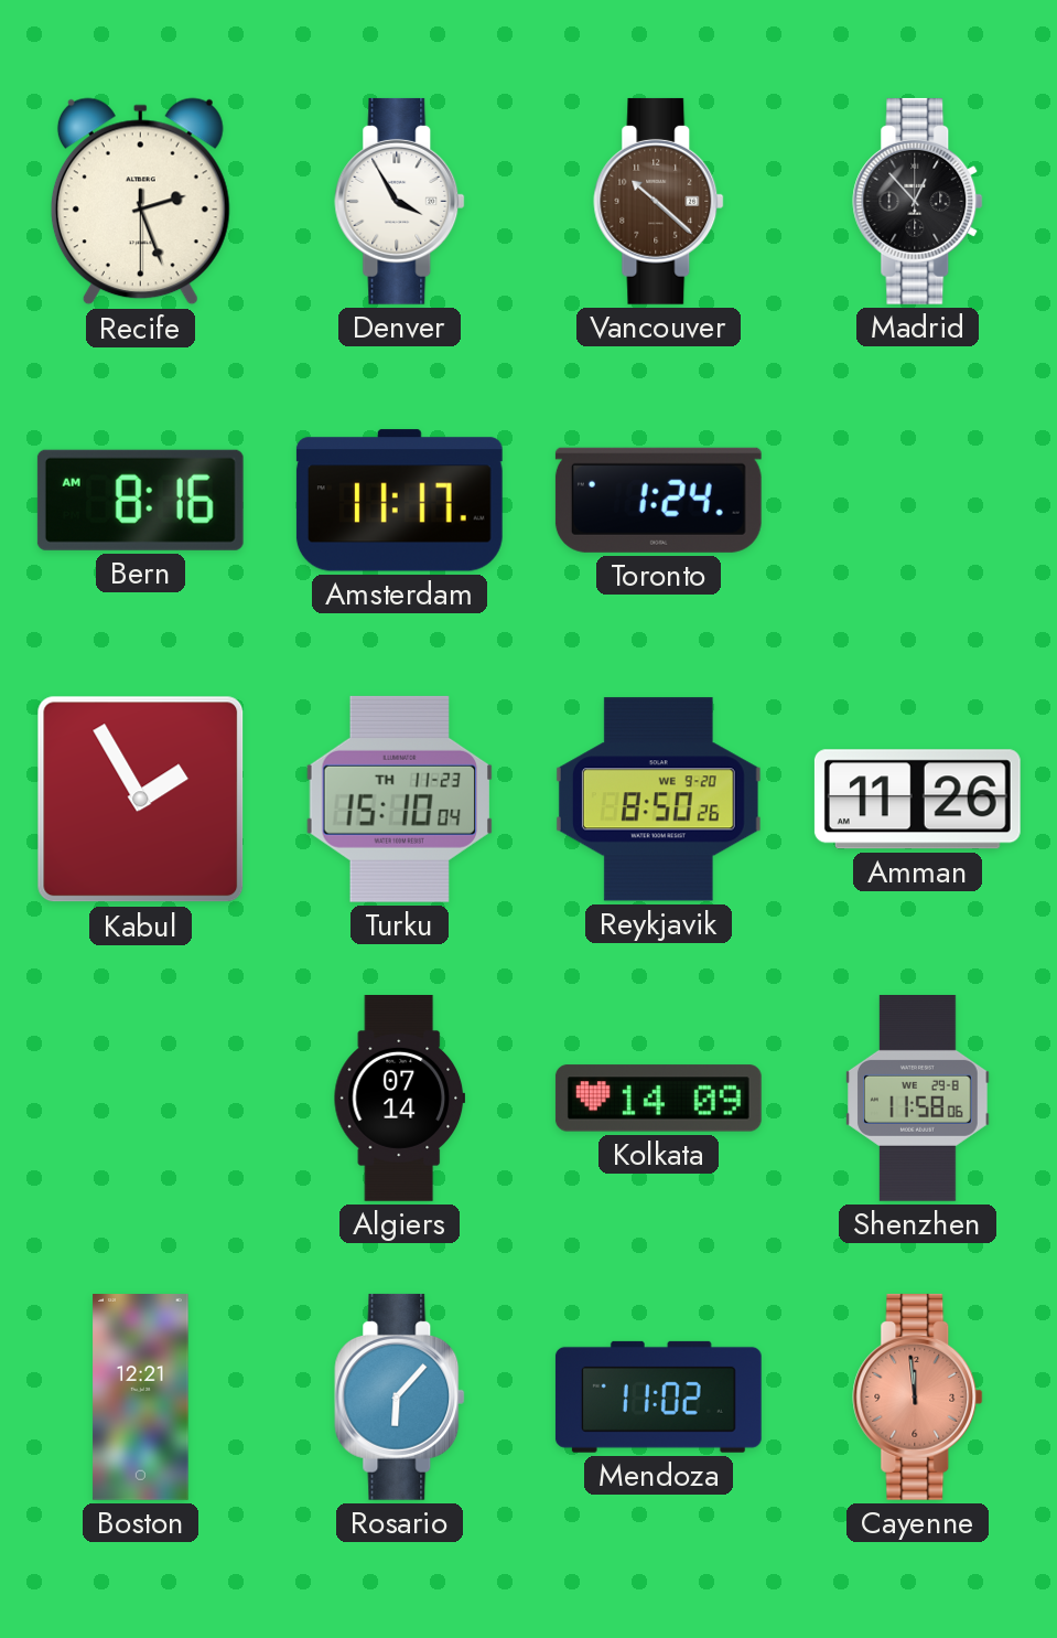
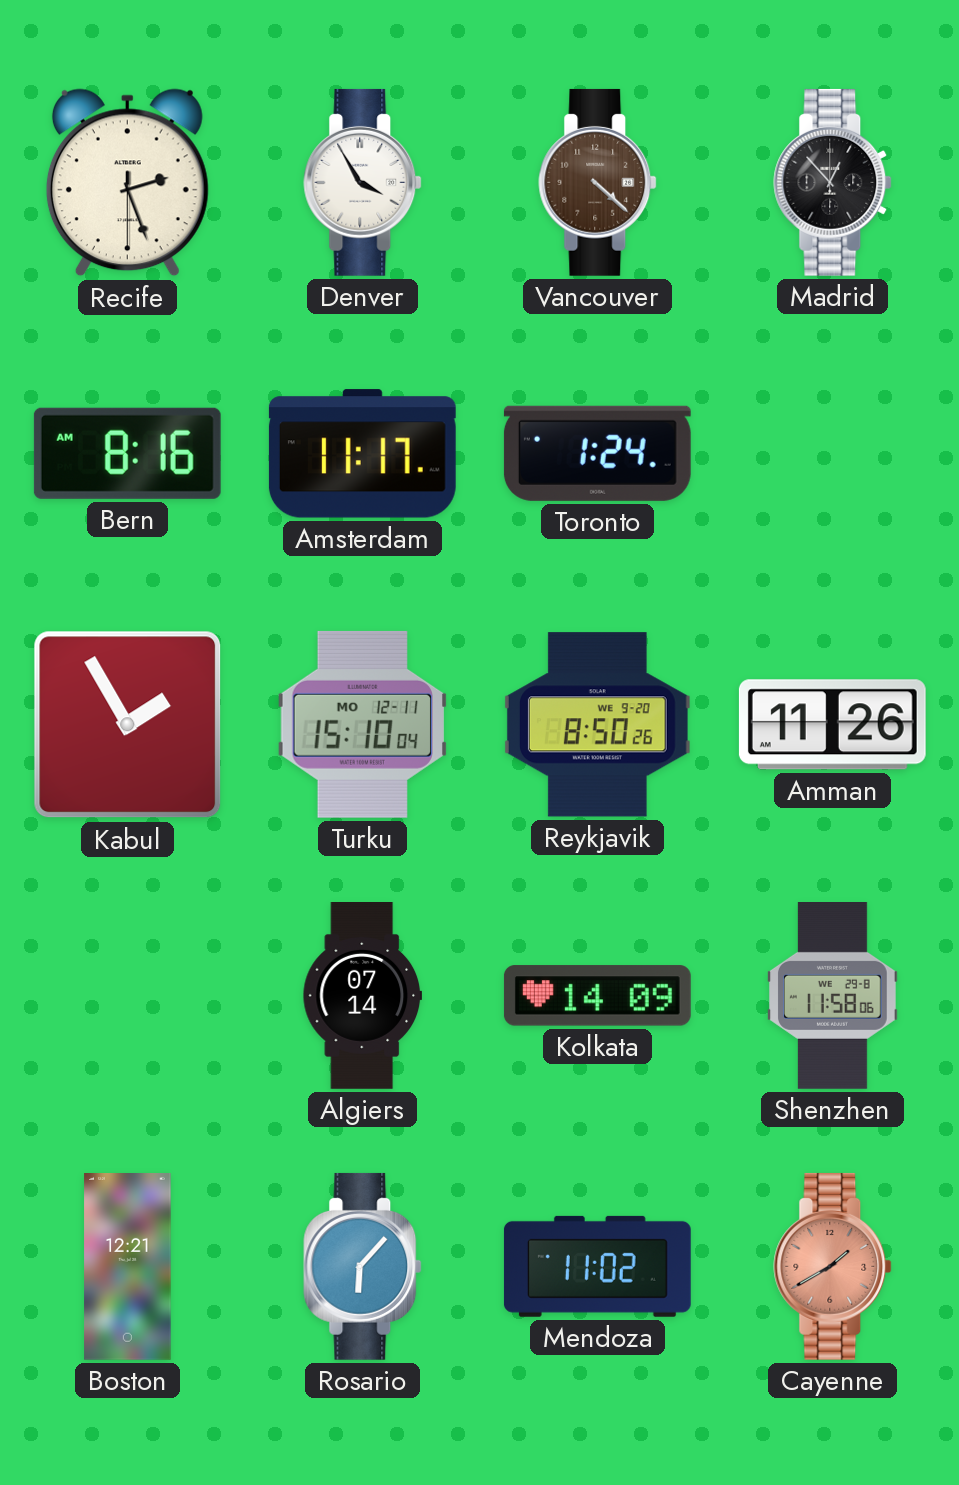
Vancouver: 10:22 -> 4:22
Turku date: TH 11-23 -> MO 12-11
Cayenne: 11:59 -> 1:40
